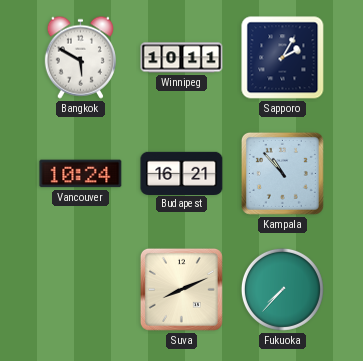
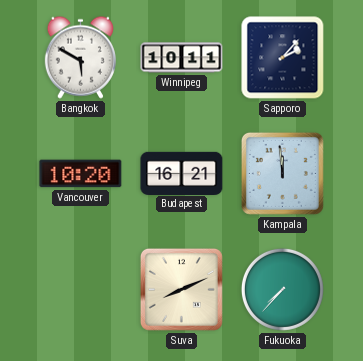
Sapporo: 2:05 -> 2:07
Vancouver: 10:24 -> 10:20
Kampala: 10:53 -> 11:59
